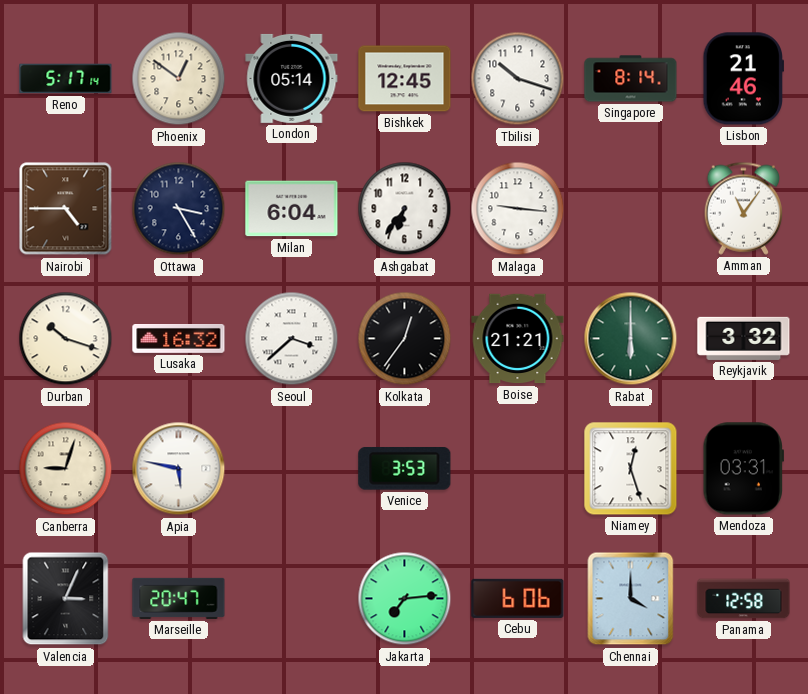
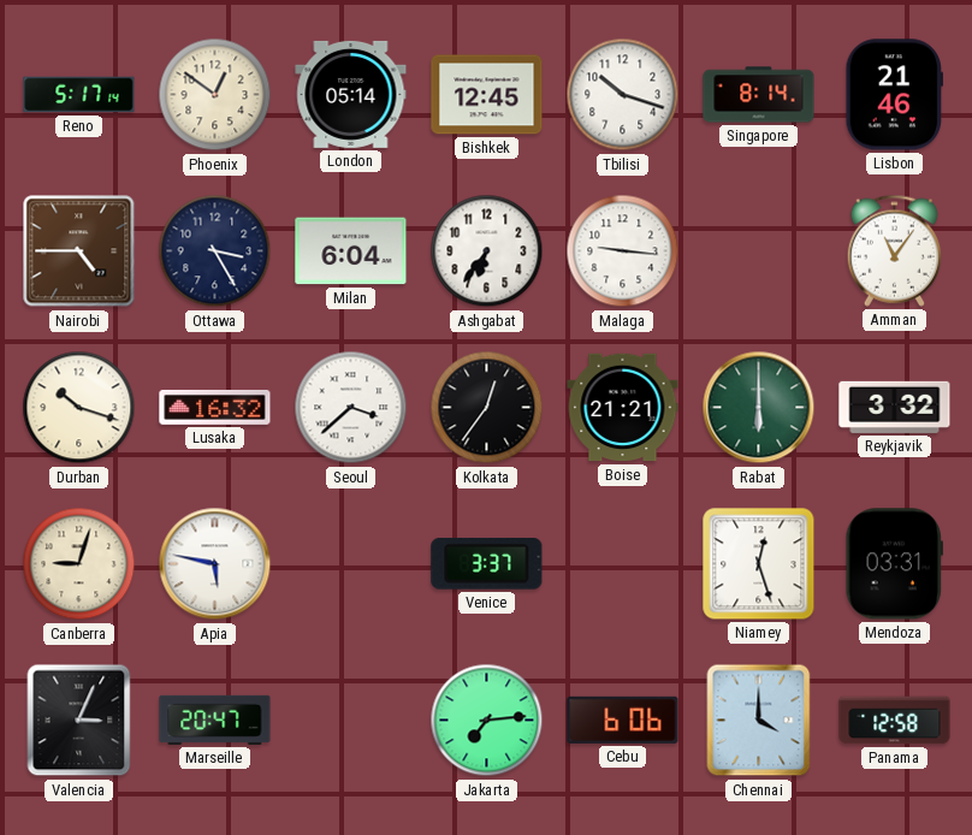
Venice: 3:53 -> 3:37
